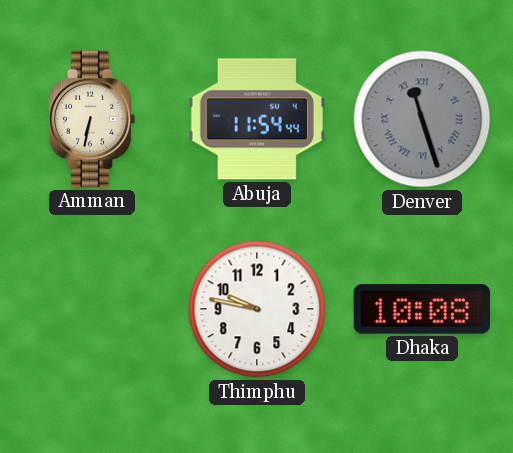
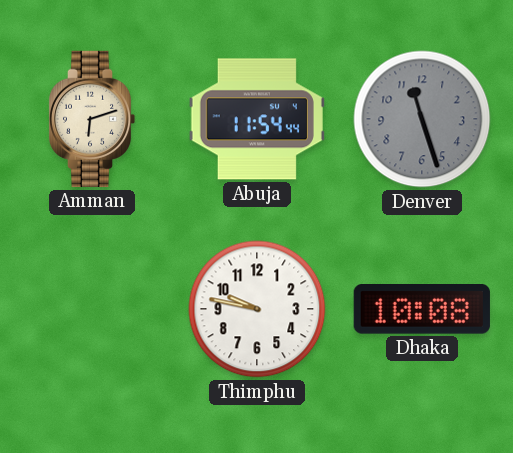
Amman: 6:32 -> 6:12
Denver numerals: Roman -> Arabic
